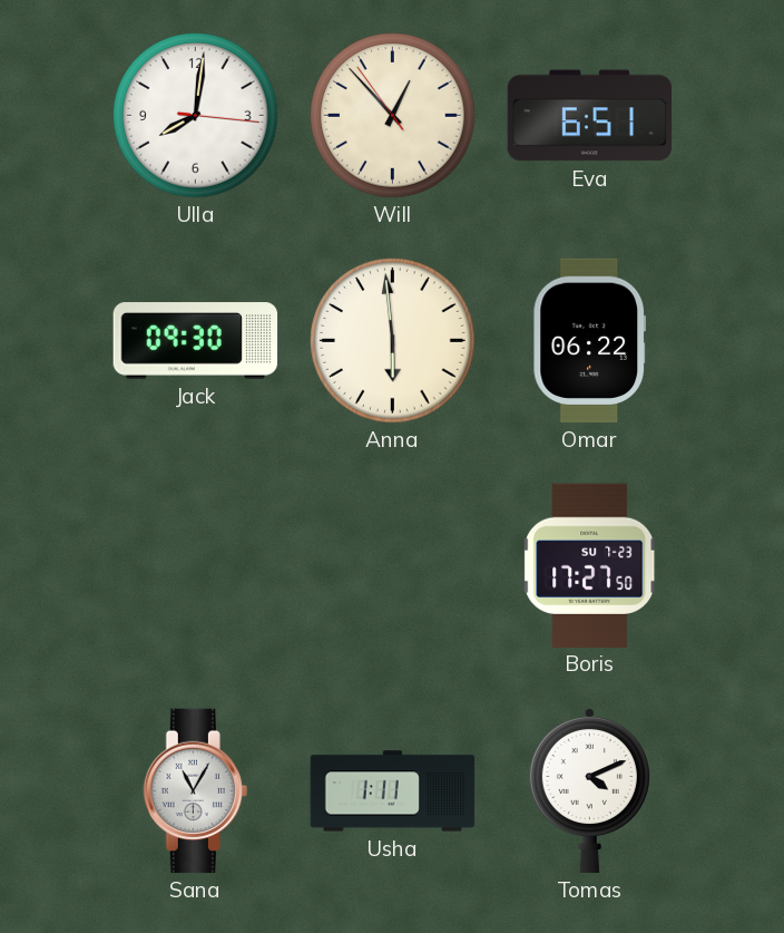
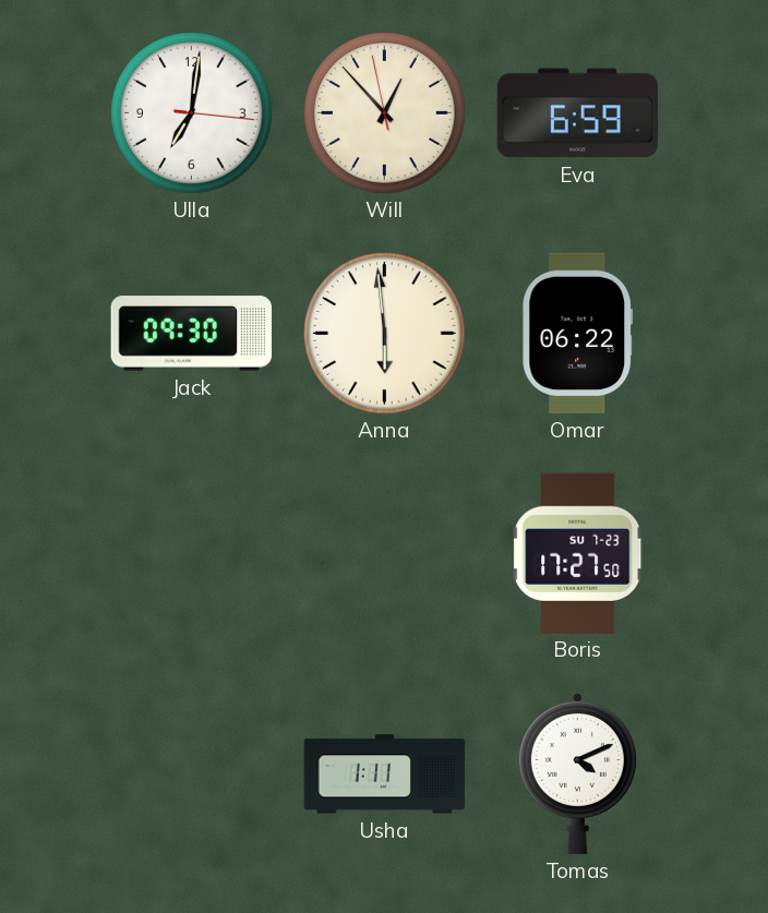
Ulla: 8:01 -> 7:01
Will: 12:52:54 -> 12:52:58
Eva: 6:51 -> 6:59
Sana: 11:05 -> none
